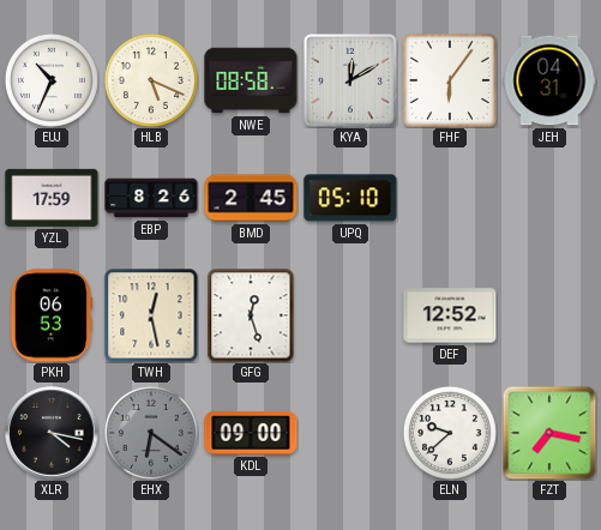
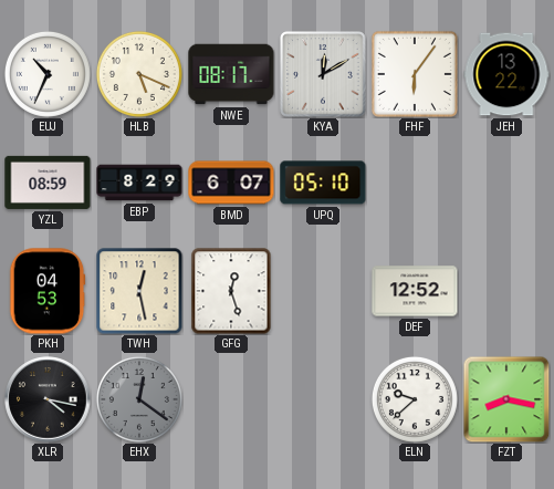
NWE: 08:58 -> 08:17
JEH: 04:31 -> 13:22
YZL: 17:59 -> 08:59
EBP: 8:26 -> 8:29
BMD: 2:45 -> 6:07
PKH: 06:53 -> 04:53
EHX: 6:21 -> 12:21
KDL: 09:00 -> none
FZT: 7:17 -> 8:17
